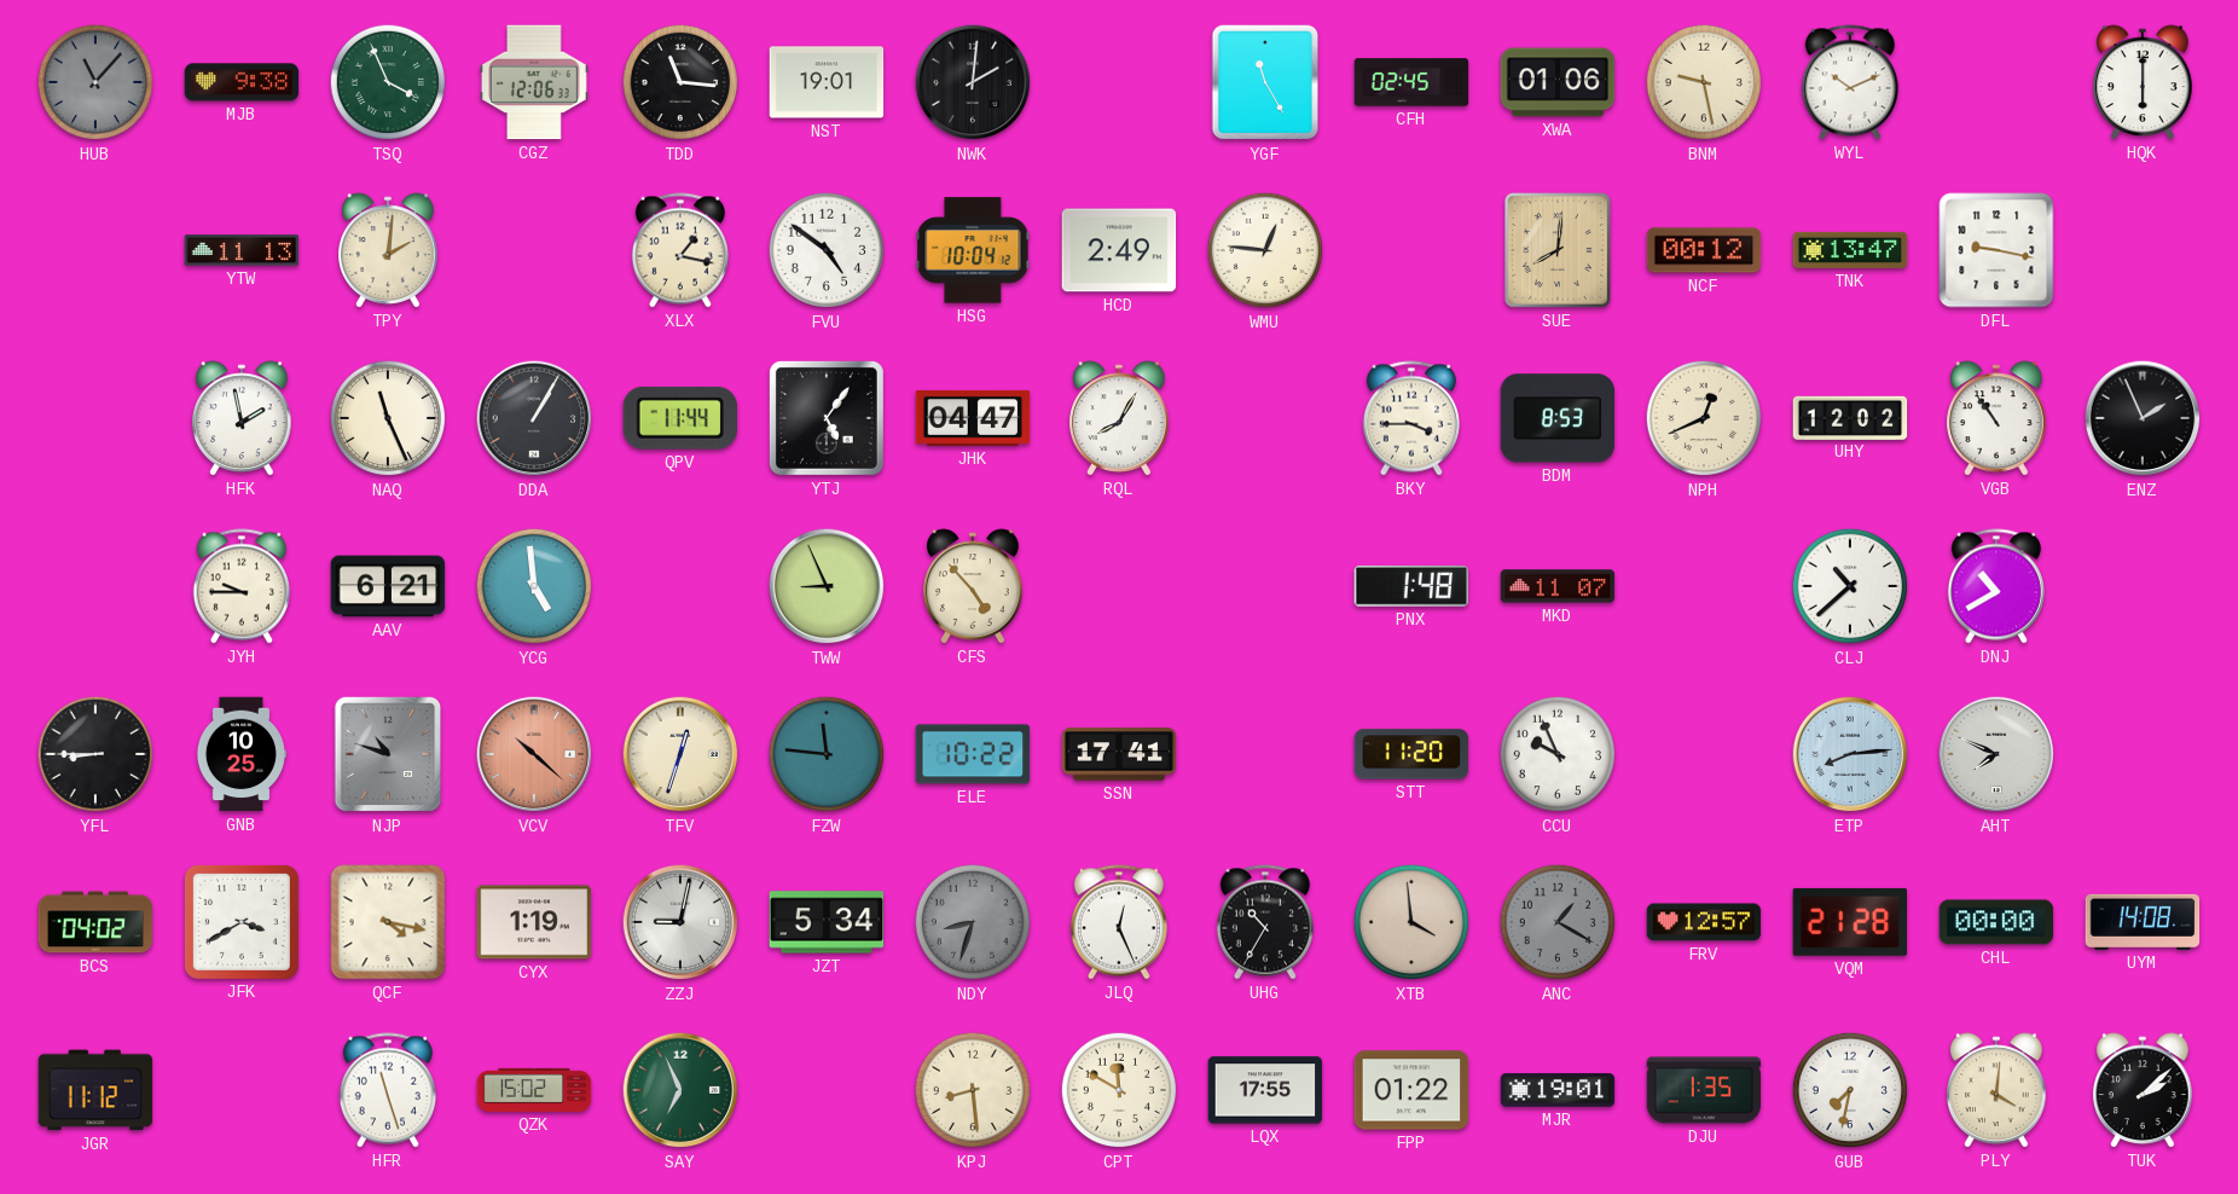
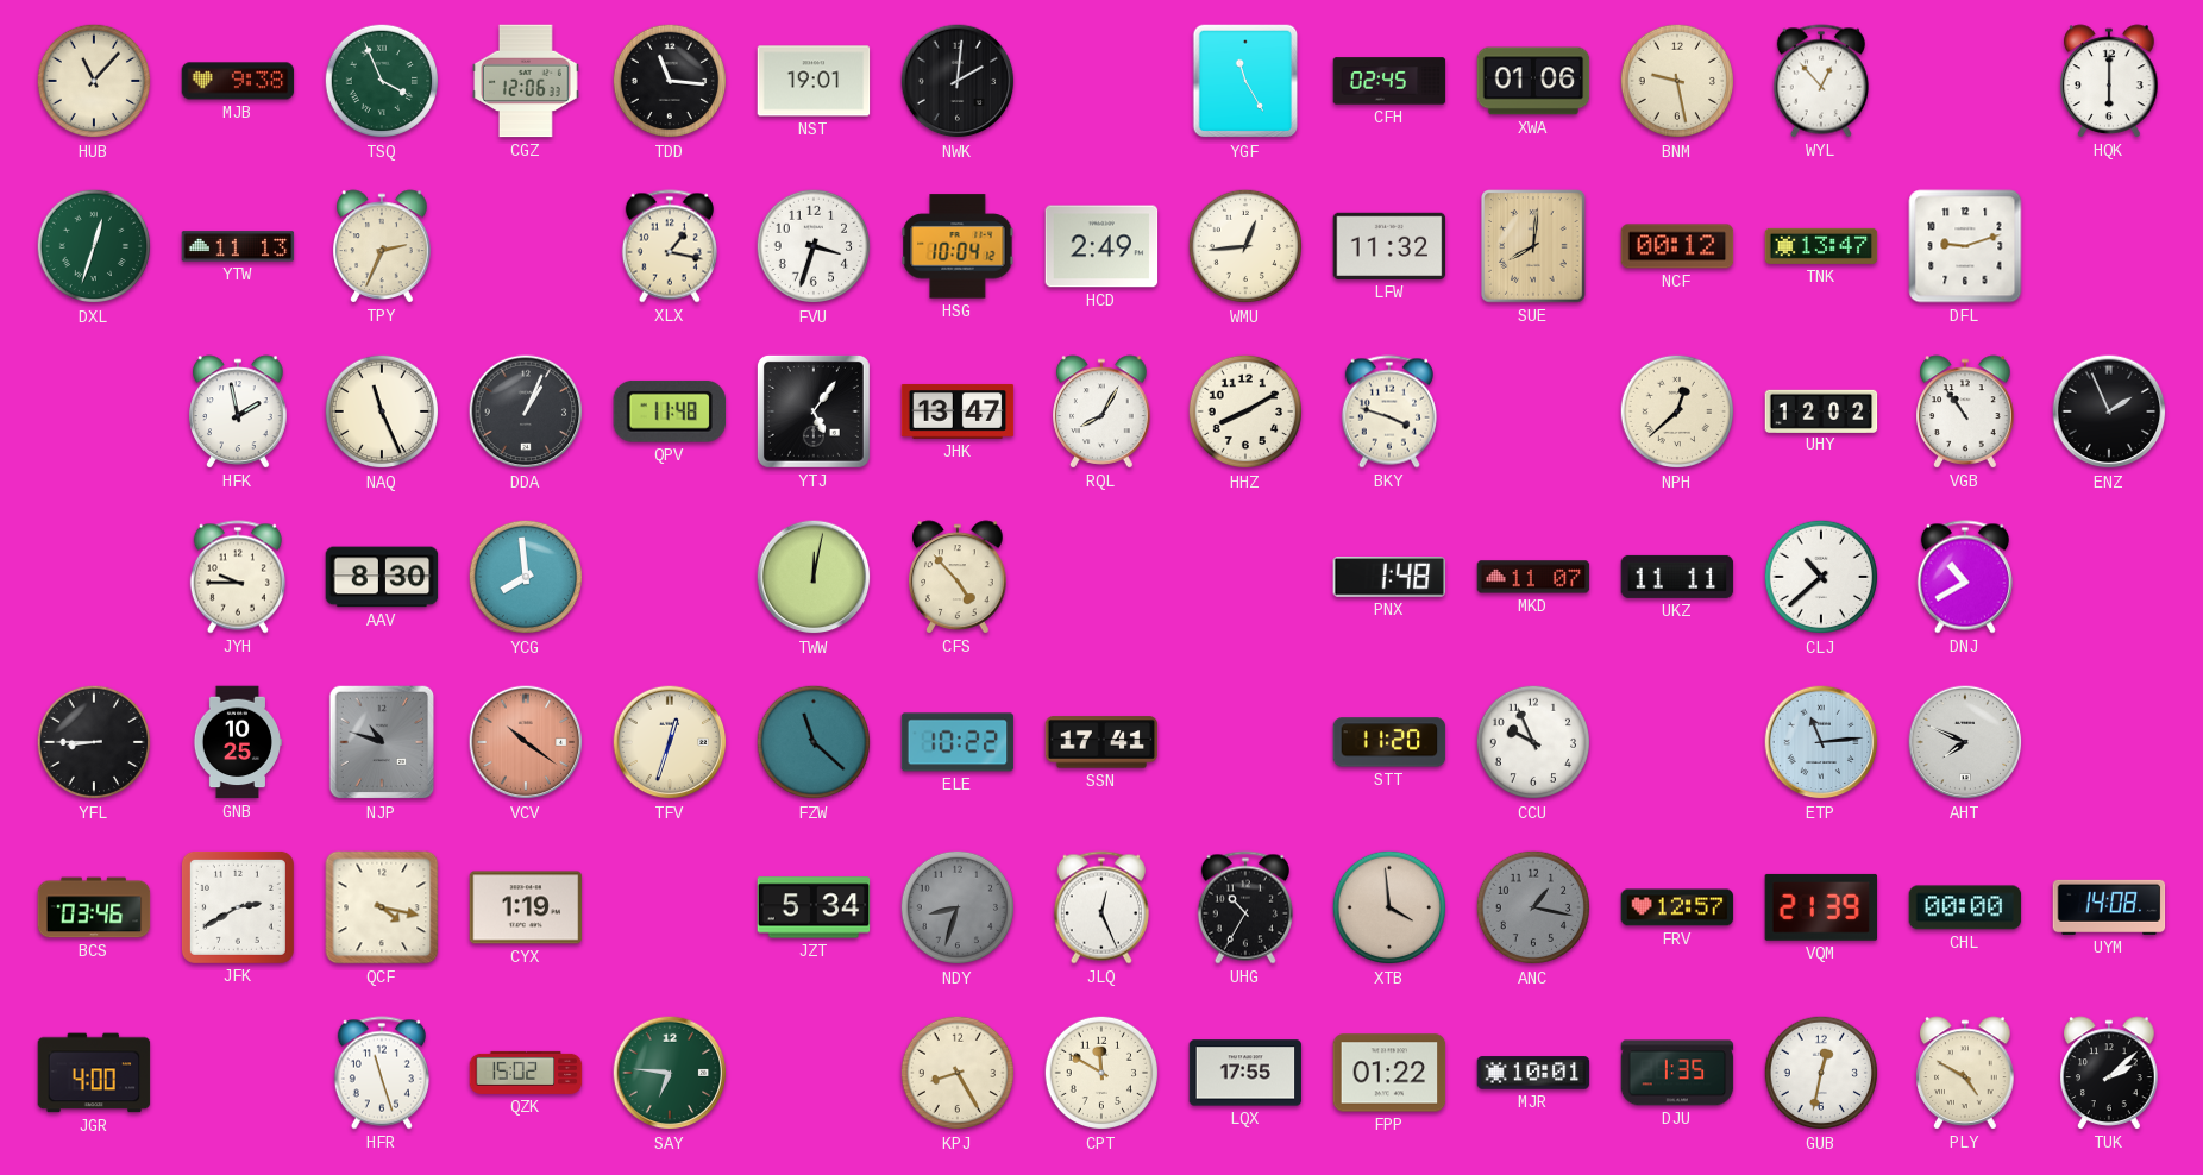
HUB dial: grey -> cream
WYL: 10:11 -> 12:53
DXL: none -> 12:33
TPY: 2:01 -> 2:34
FVU: 4:51 -> 3:33
WMU: 12:46 -> 12:44
LFW: none -> 11:32
DFL: 9:17 -> 9:12
DDA: 1:05 -> 1:04
QPV: 11:44 -> 11:48
JHK: 04:47 -> 13:47
HHZ: none -> 8:10
BKY: 3:45 -> 3:48
BDM: 8:53 -> none
NPH: 12:41 -> 12:38
AAV: 6:21 -> 8:30
YCG: 4:59 -> 7:59
TWW: 8:56 -> 12:02
UKZ: none -> 11:11
VCV: 10:22 -> 10:21
FZW: 11:46 -> 11:22
ETP: 8:14 -> 11:14
BCS: 04:02 -> 03:46
JFK: 3:40 -> 2:40
ZZJ: 9:02 -> none
ANC: 1:20 -> 1:17
VQM: 21:28 -> 21:39
JGR: 11:12 -> 4:00
SAY: 6:56 -> 6:46
KPJ: 8:29 -> 8:25
MJR: 19:01 -> 10:01
GUB: 7:32 -> 12:32
PLY: 4:01 -> 4:50
